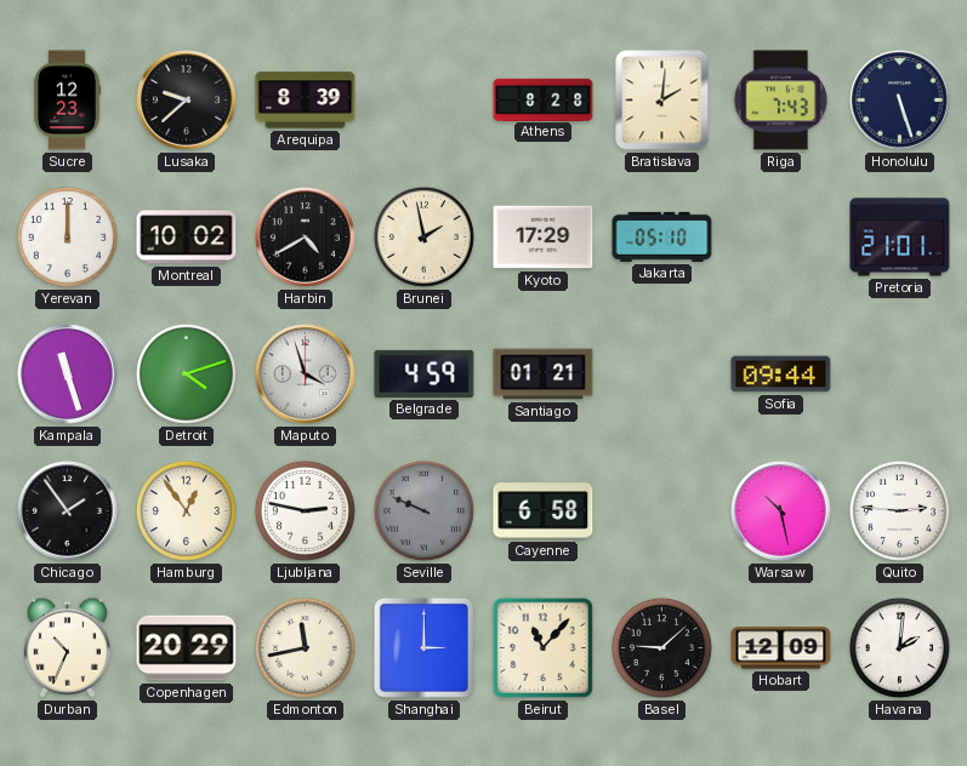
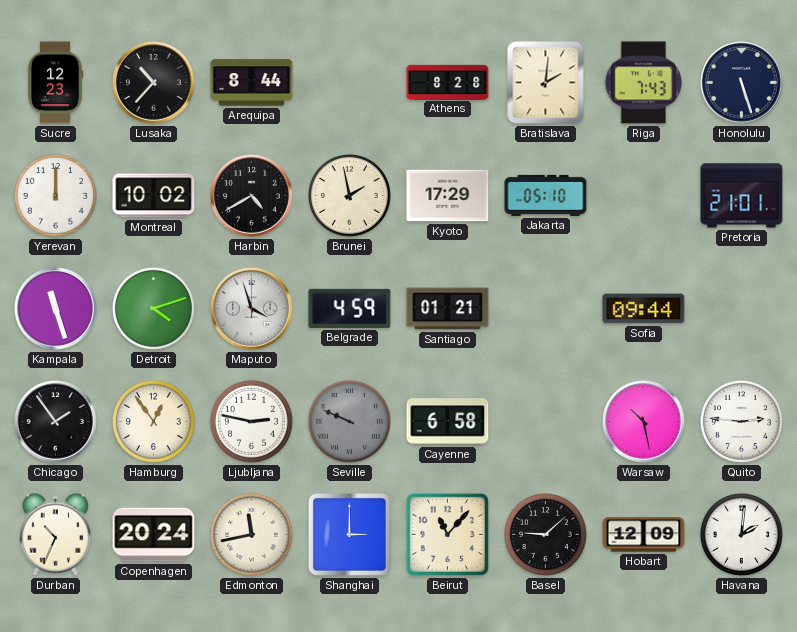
Lusaka: 9:38 -> 10:37
Arequipa: 8:39 -> 8:44
Copenhagen: 20:29 -> 20:24
